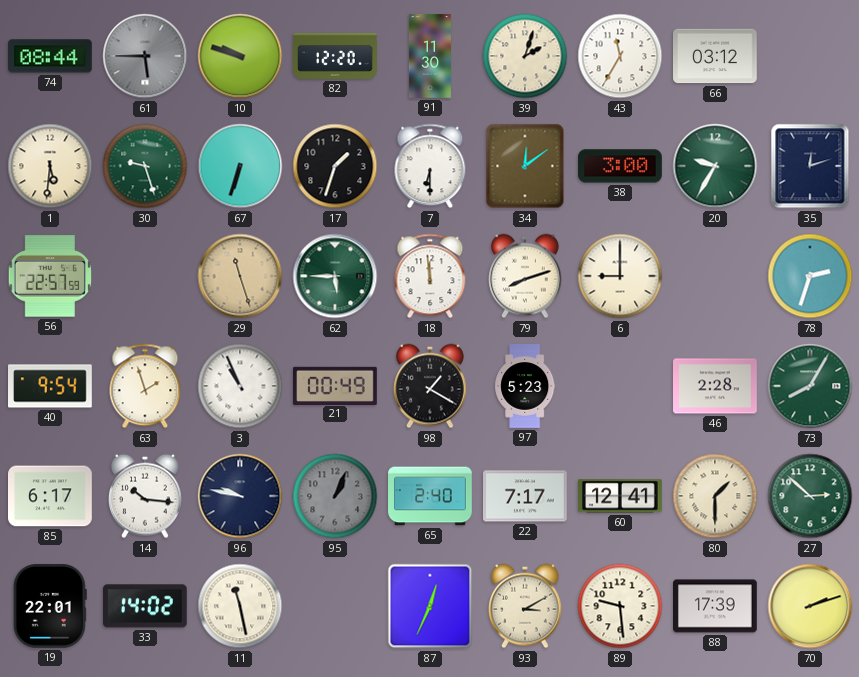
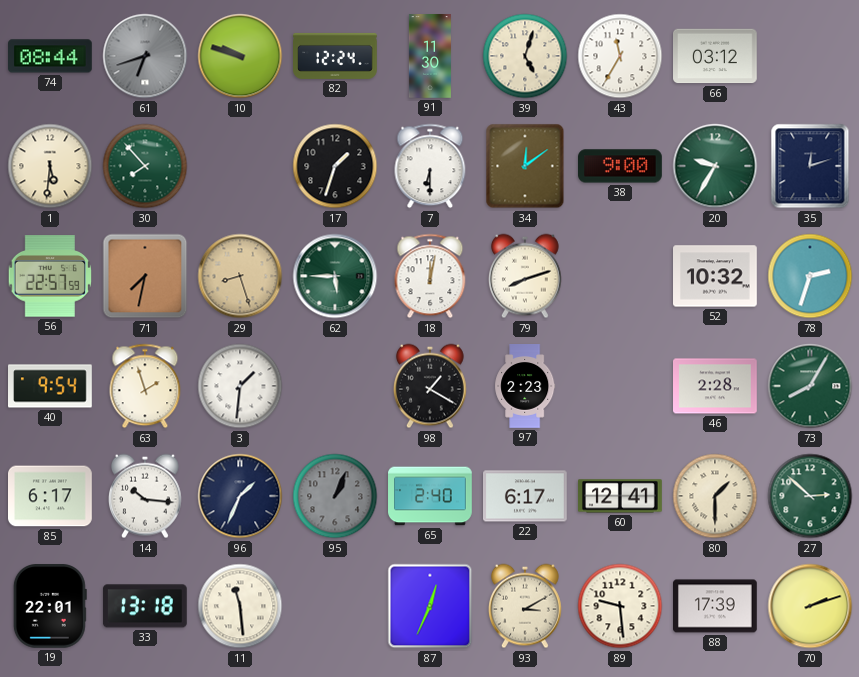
61: 5:45 -> 6:42
82: 12:20 -> 12:24
39: 2:03 -> 5:03
30: 9:27 -> 7:53
67: 6:33 -> none
38: 3:00 -> 9:00
71: none -> 7:32
29: 11:27 -> 8:27
18: 11:59 -> 12:02
6: 9:00 -> none
52: none -> 10:32
3: 10:56 -> 1:31
21: 00:49 -> none
97: 5:23 -> 2:23
96: 9:47 -> 1:34
22: 7:17 -> 6:17
33: 14:02 -> 13:18
11: 11:28 -> 11:29
